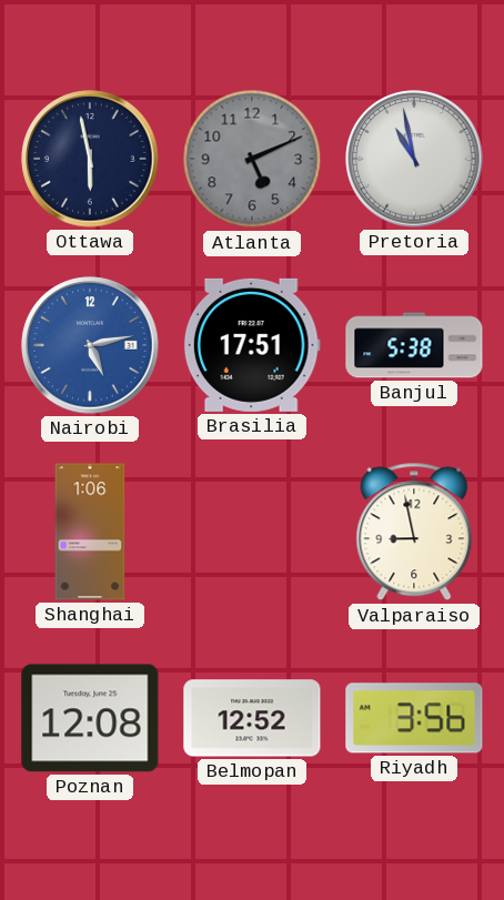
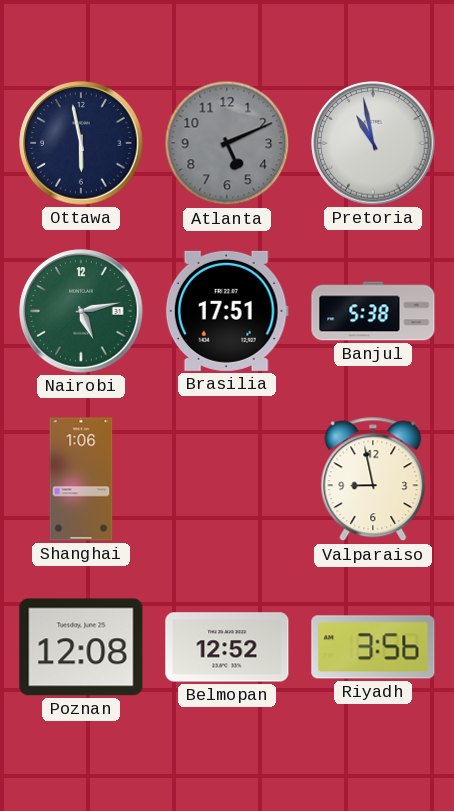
Nairobi dial: blue -> green
